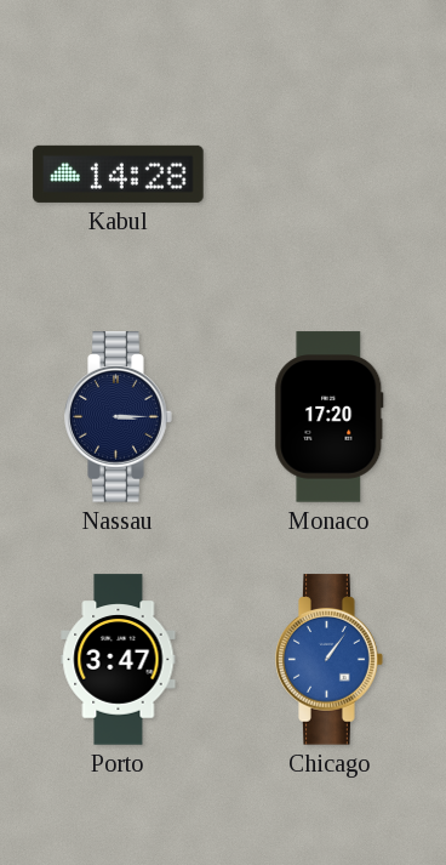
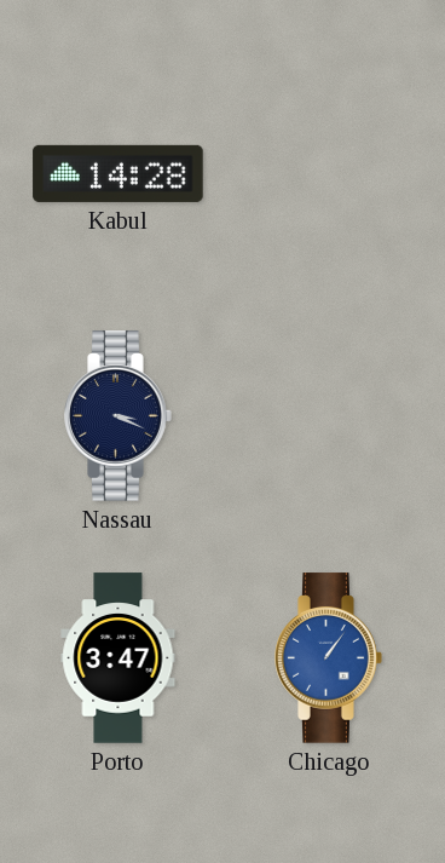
Nassau: 3:15 -> 3:19
Monaco: 17:20 -> none
